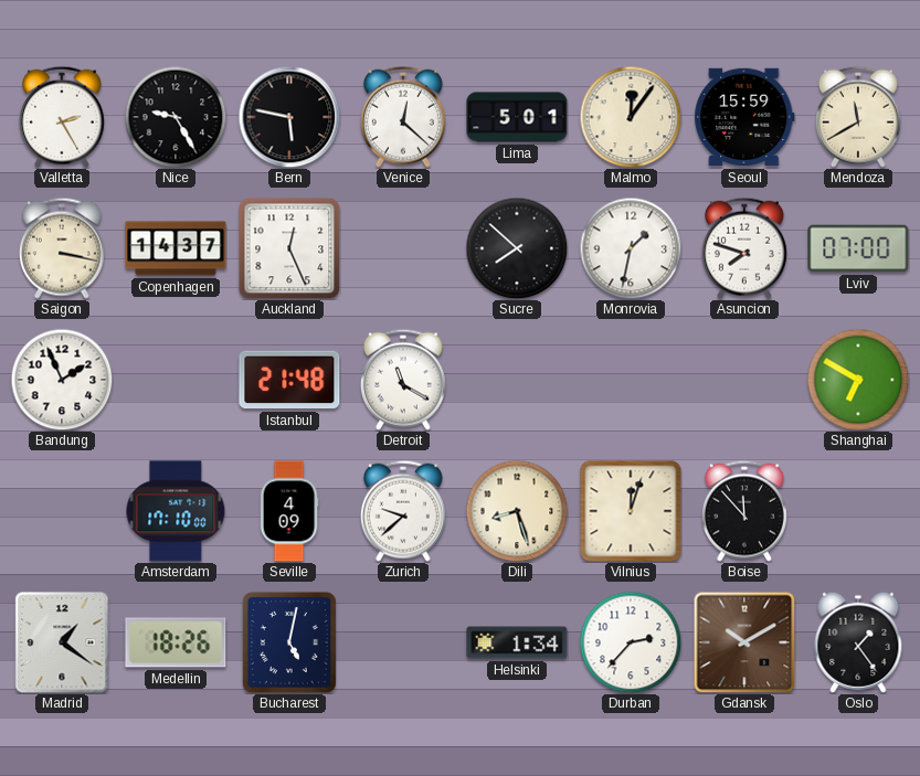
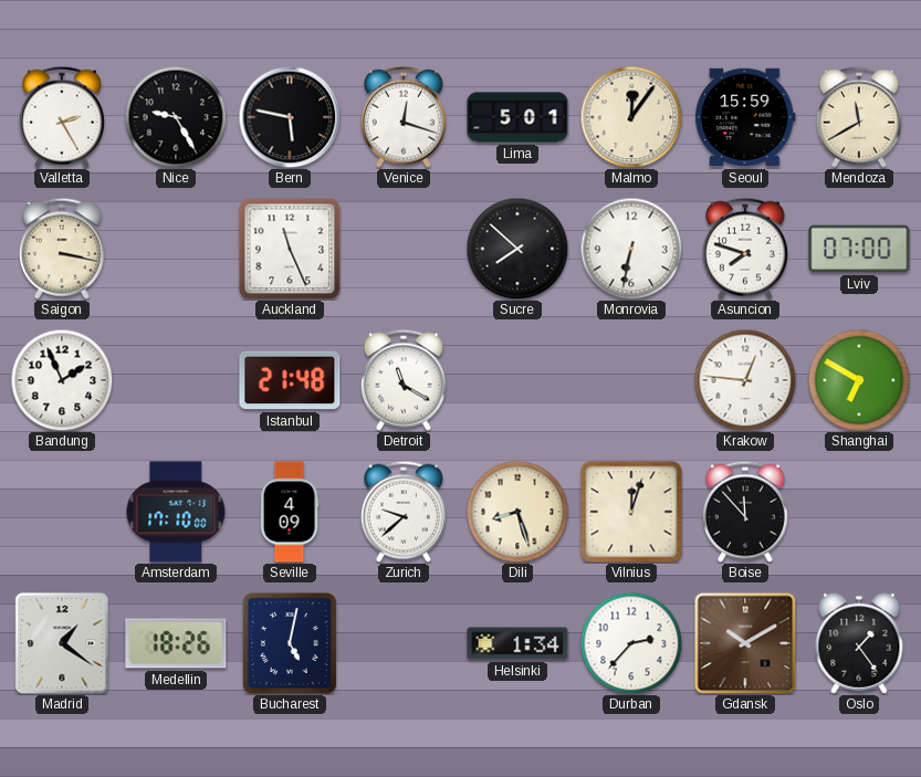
Venice: 12:22 -> 12:18
Copenhagen: 14:37 -> none
Auckland: 12:26 -> 11:26
Monrovia: 1:32 -> 6:32
Krakow: none -> 12:46
